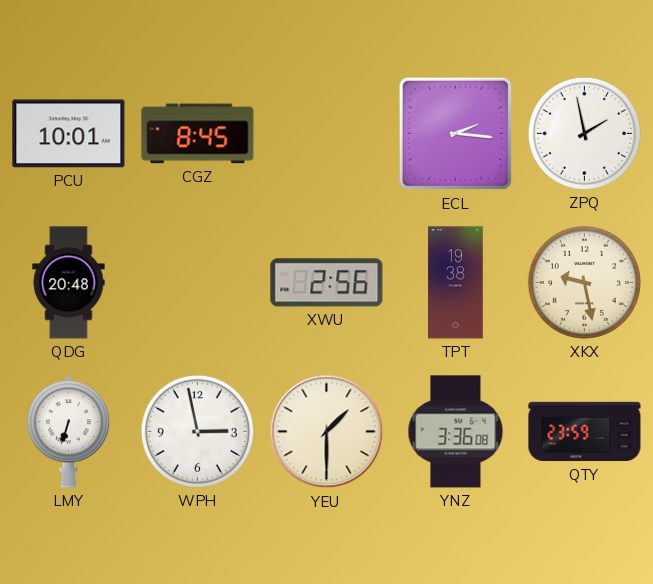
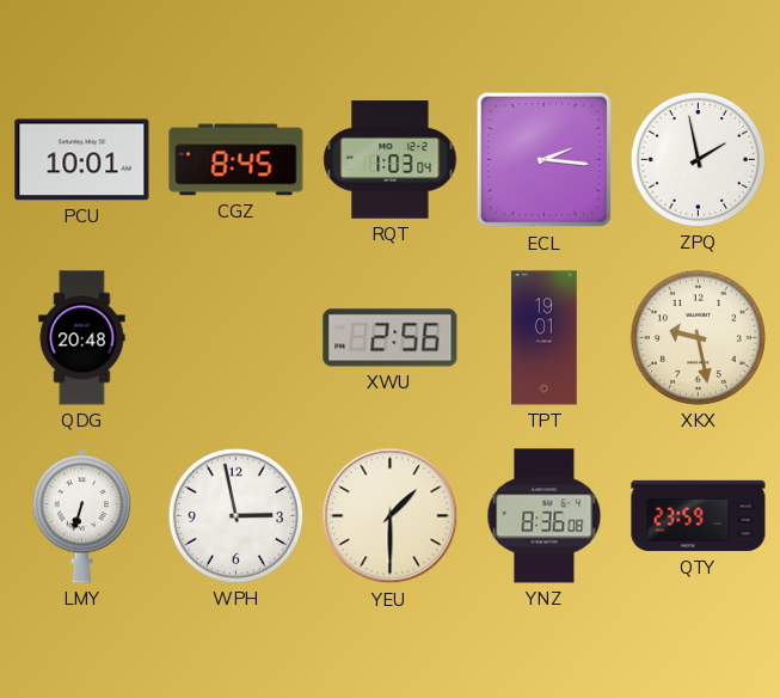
RQT: none -> 1:03
TPT: 19:38 -> 19:01
YNZ: 3:36 -> 8:36
